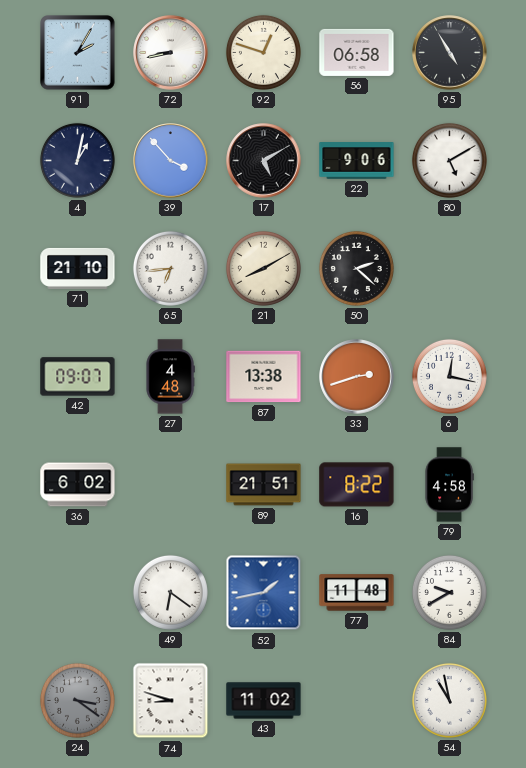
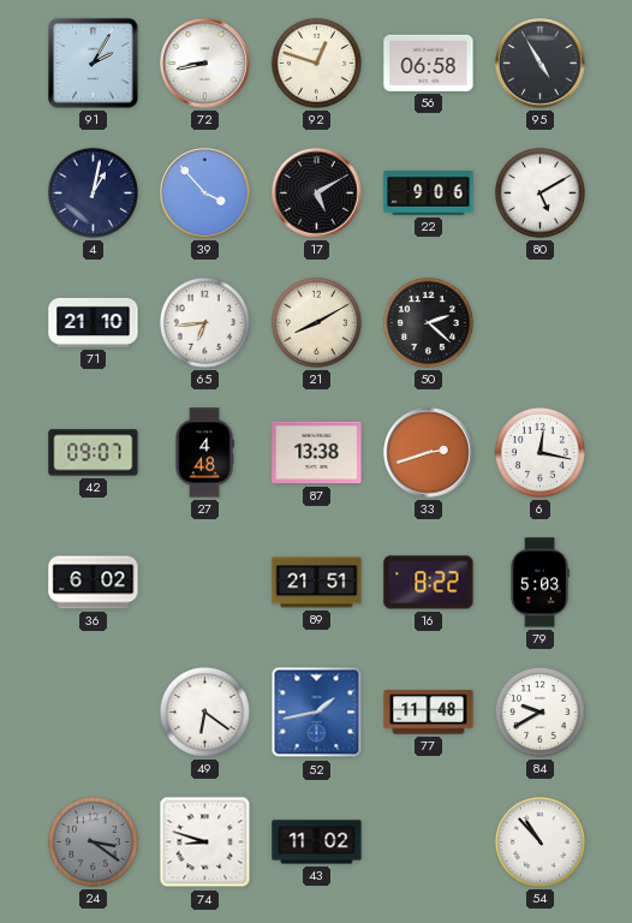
79: 4:58 -> 5:03
54: 10:58 -> 10:53
